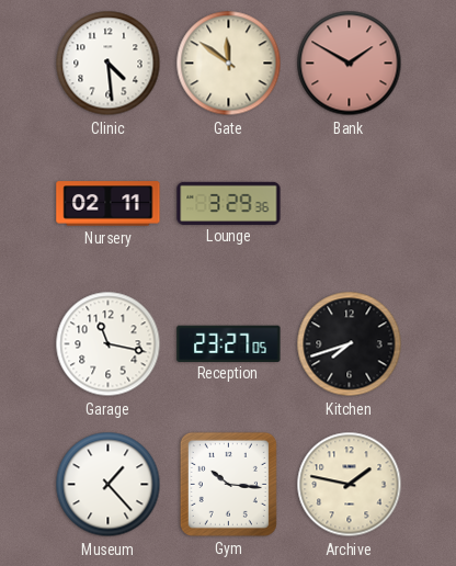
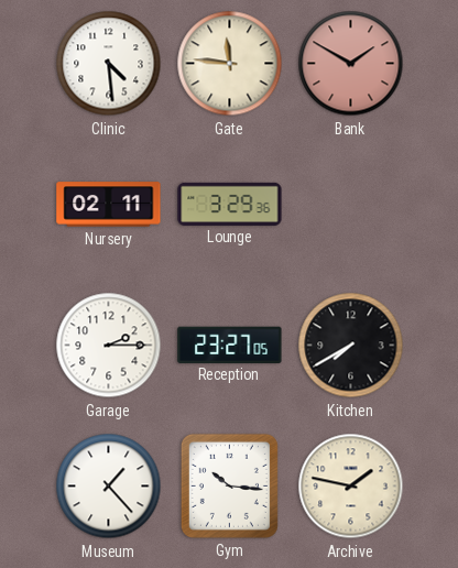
Gate: 11:51 -> 11:46
Garage: 11:17 -> 2:15
Kitchen: 7:42 -> 7:40
